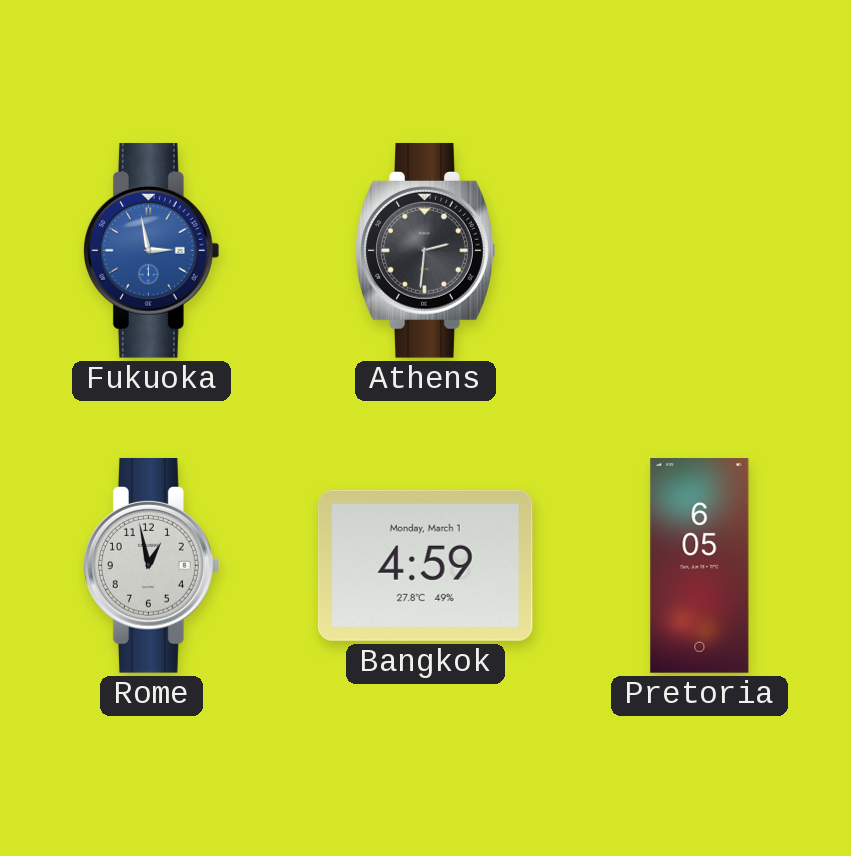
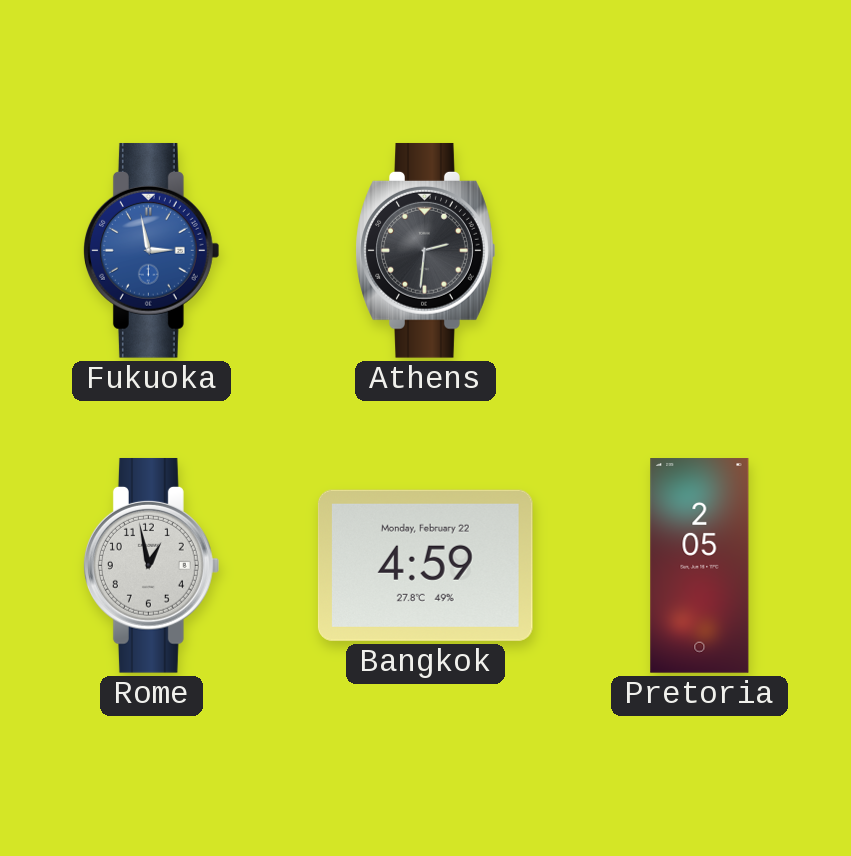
Bangkok date: Monday, March 1 -> Monday, February 22
Pretoria: 6:05 -> 2:05
